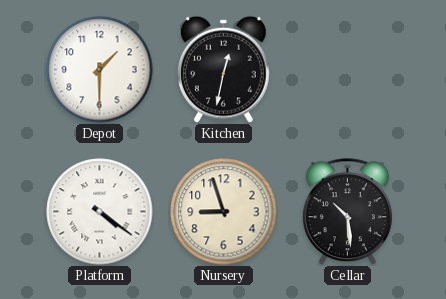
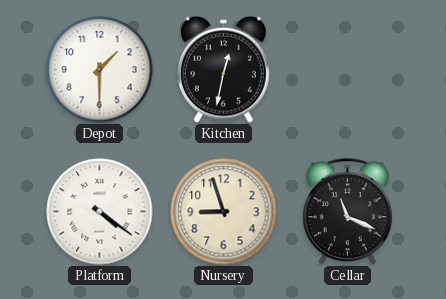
Cellar: 10:29 -> 11:19
